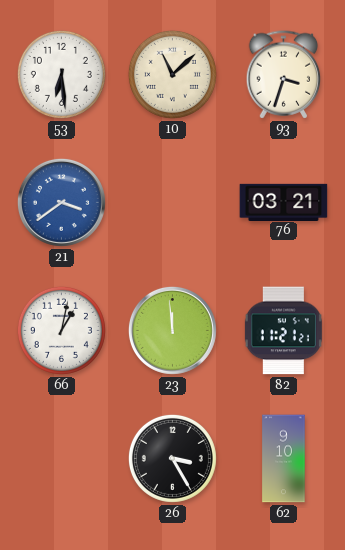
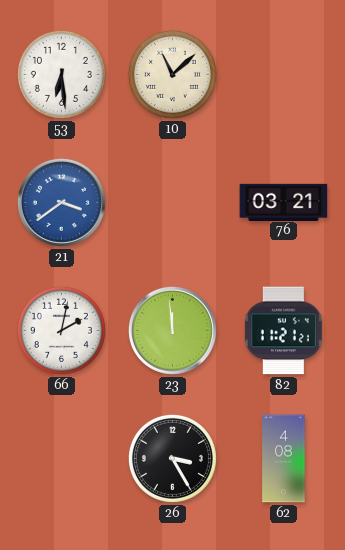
93: 3:33 -> none
66: 1:02 -> 2:02
62: 9:10 -> 4:08
